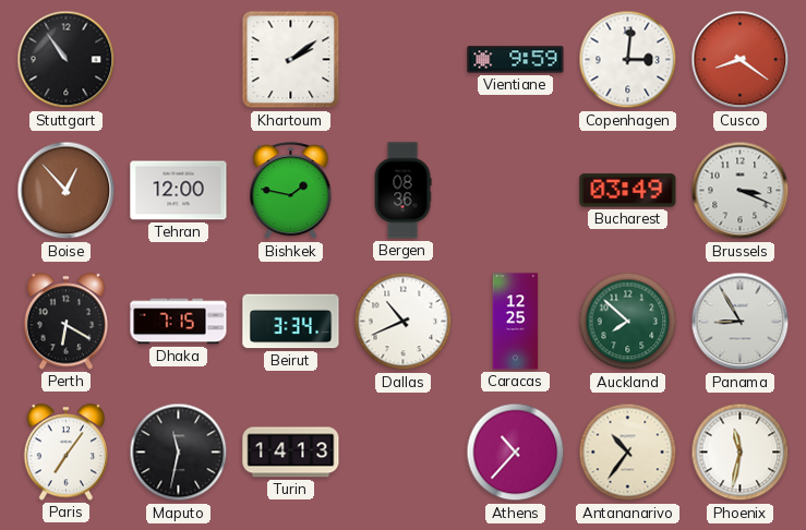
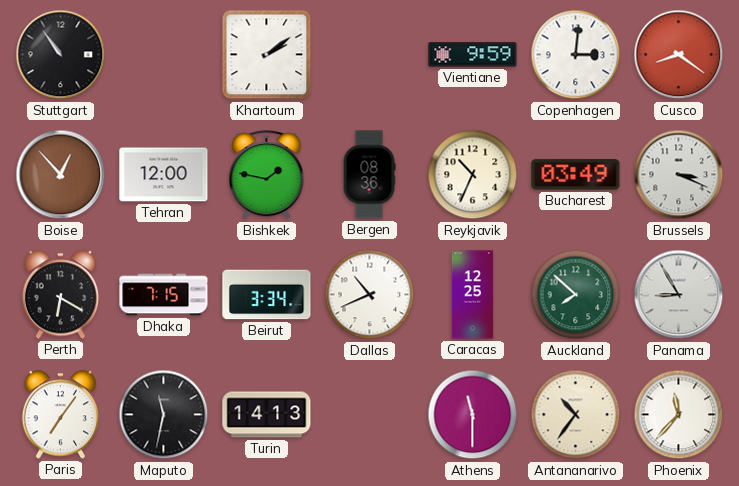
Reykjavik: none -> 10:34
Athens: 10:37 -> 11:30
Phoenix: 11:32 -> 11:37
